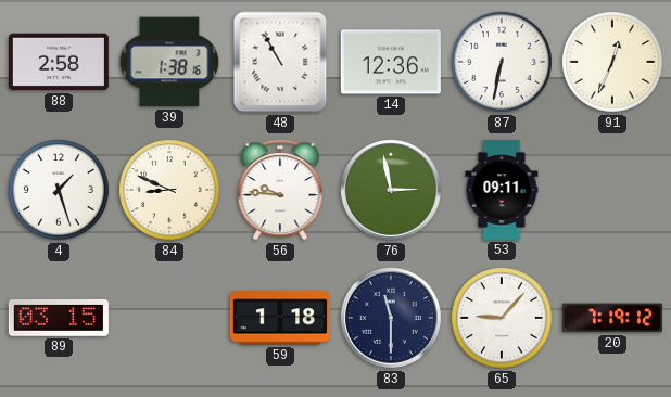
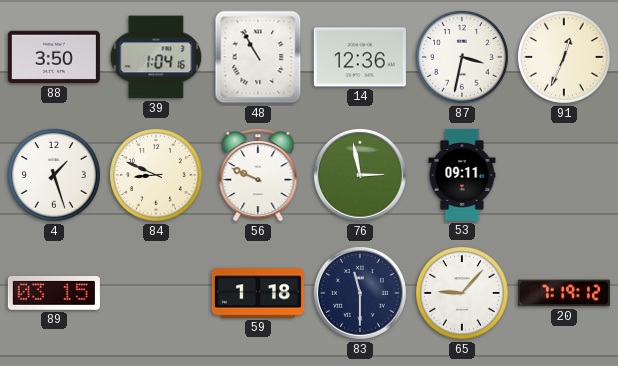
88: 2:58 -> 3:50
39: 1:38 -> 1:04
87: 6:32 -> 3:32
56: 9:46 -> 9:49
